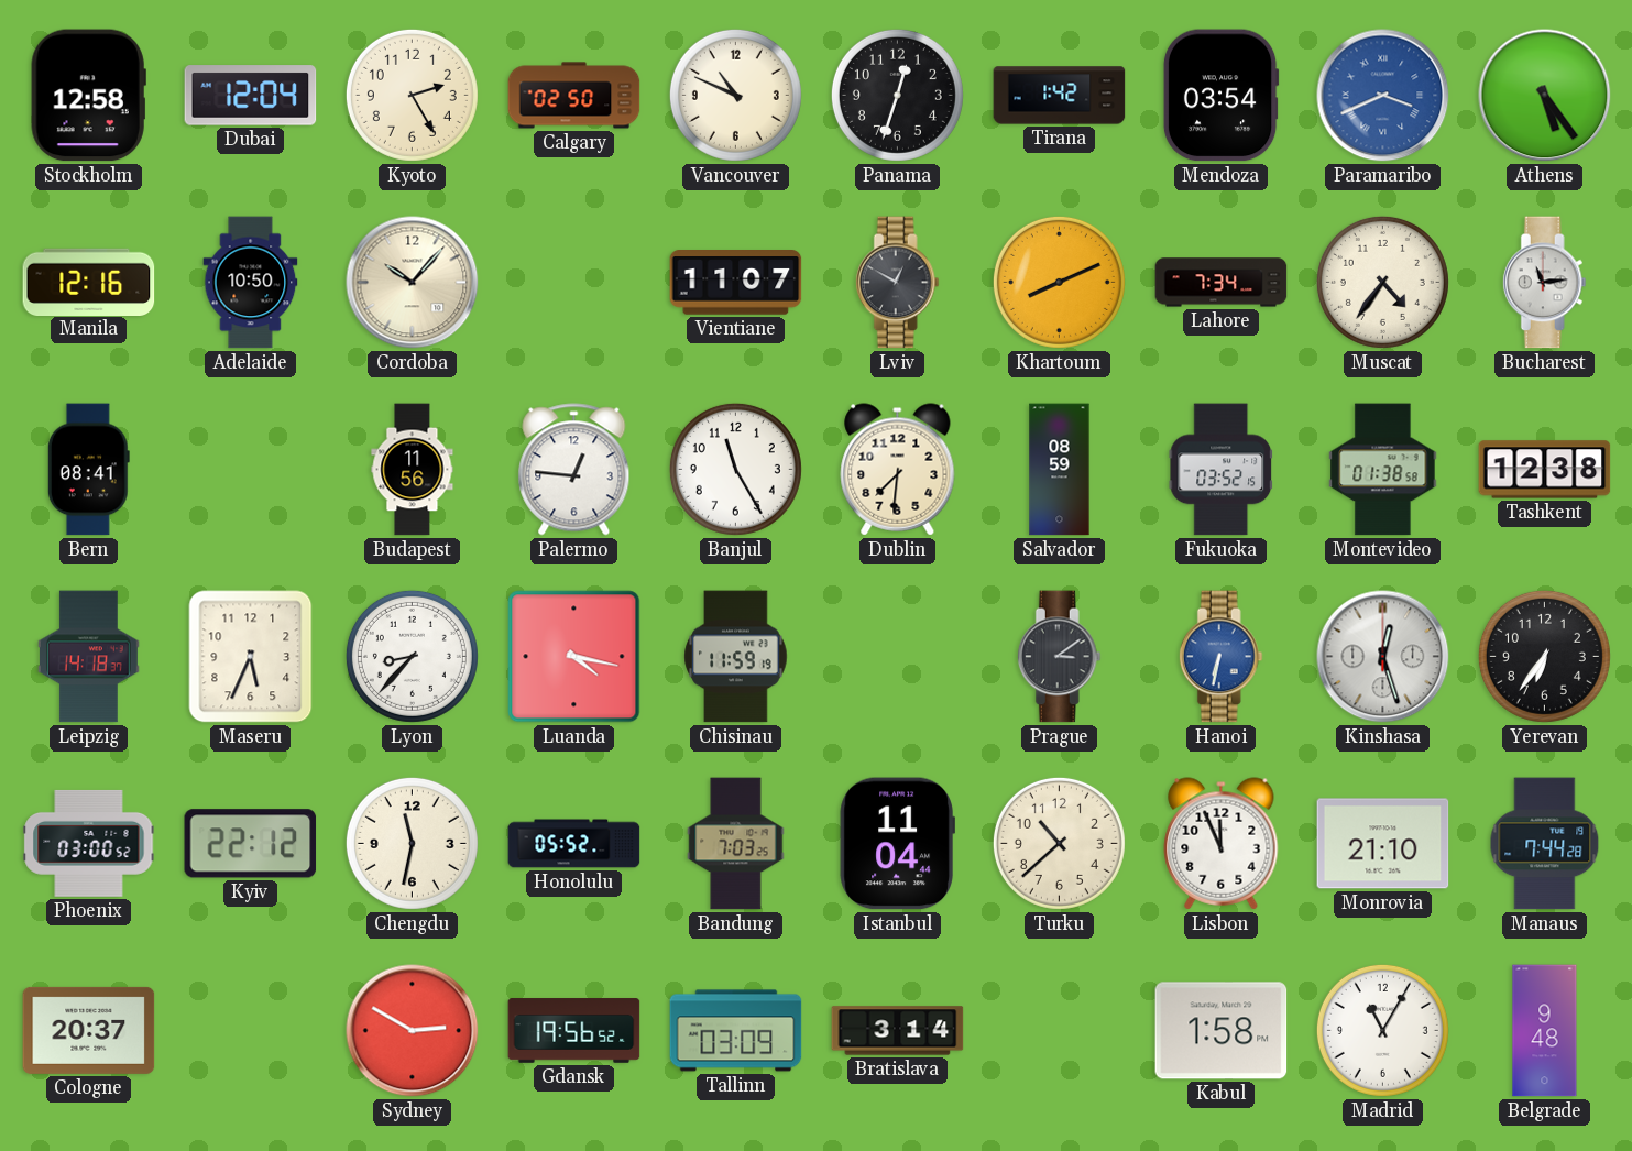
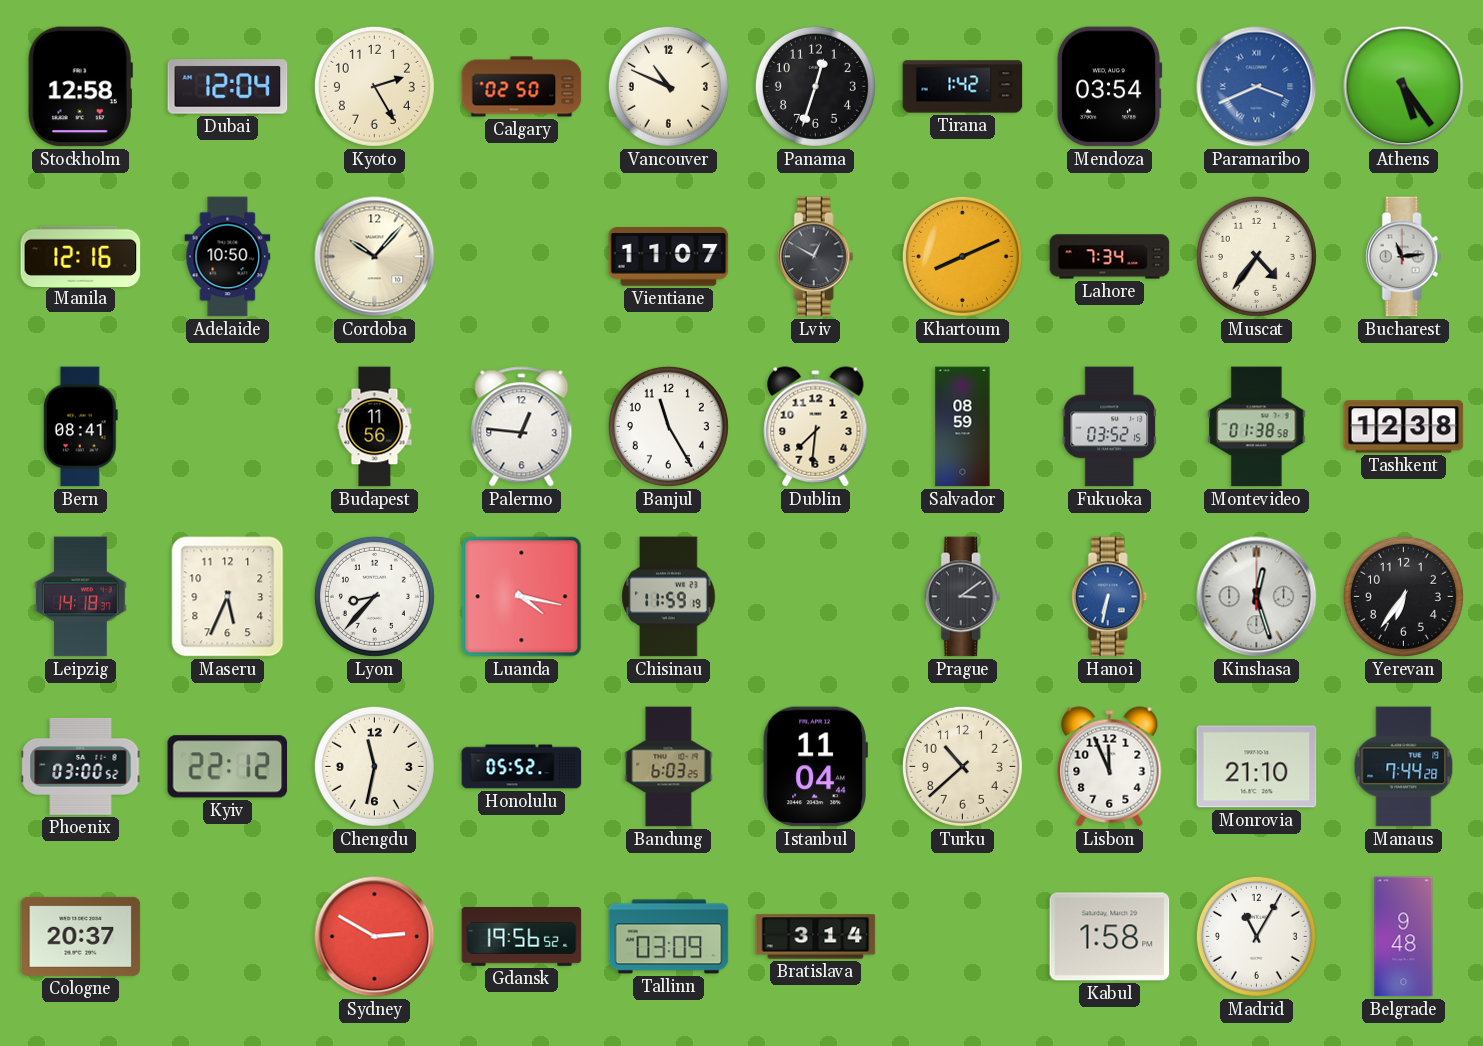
Bandung: 7:03 -> 6:03
